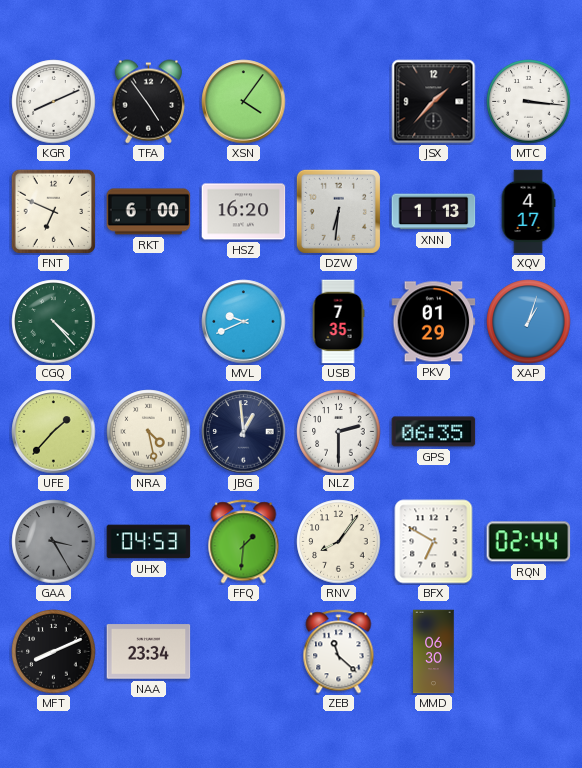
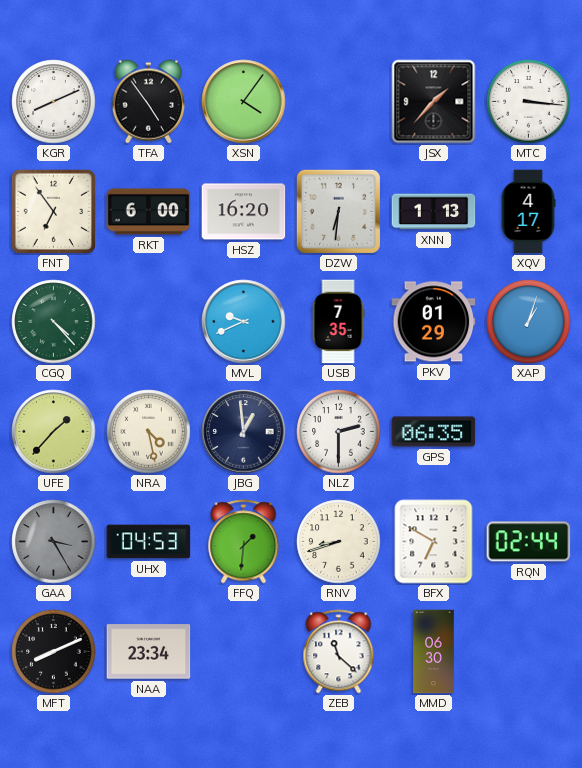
FNT: 6:49 -> 6:54
RNV: 8:06 -> 8:42
